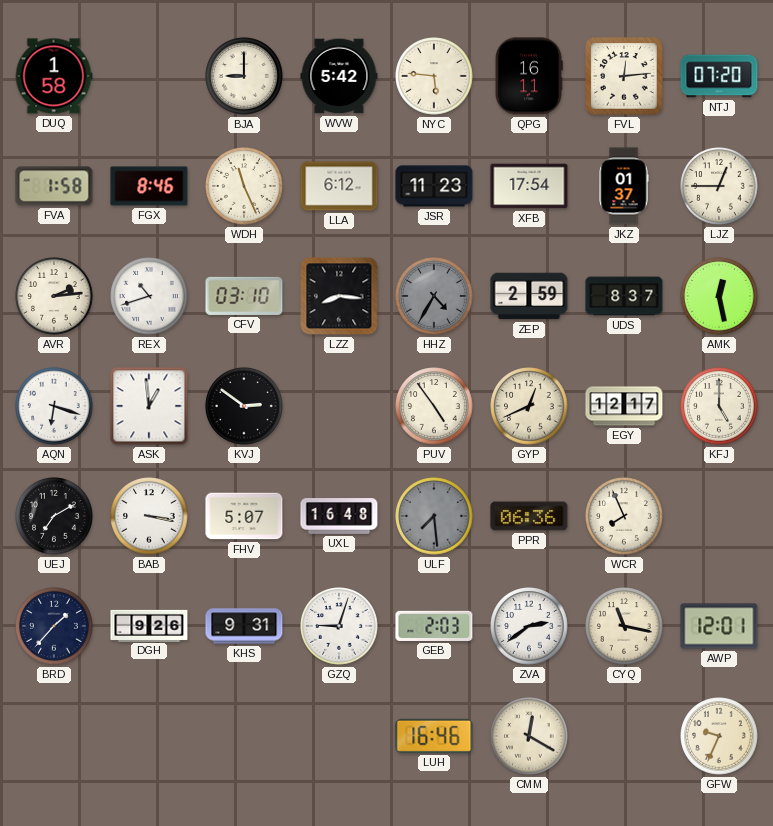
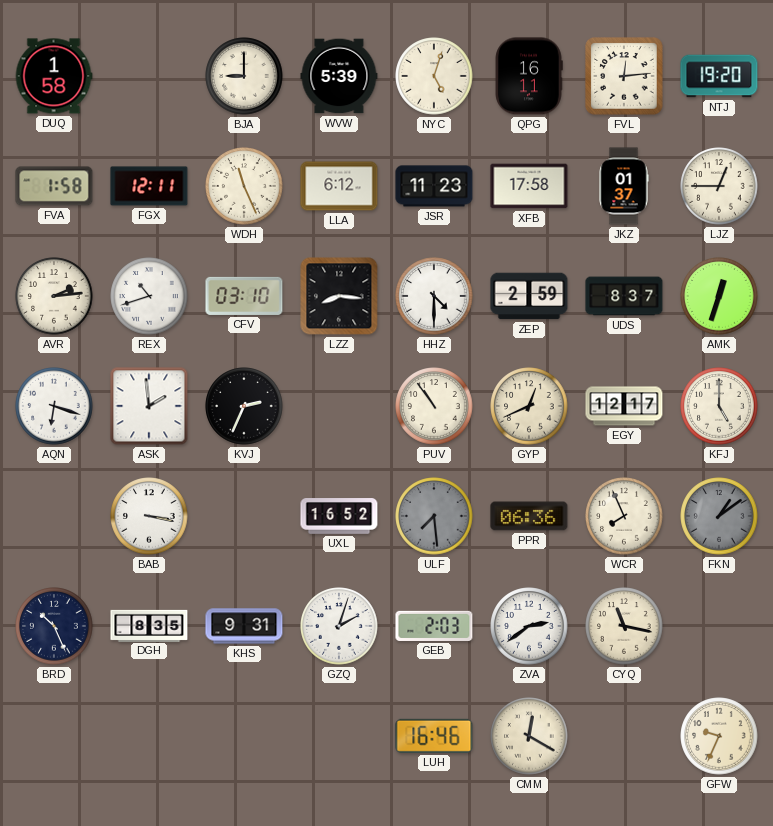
WVW: 5:42 -> 5:39
NYC: 5:46 -> 5:03
NTJ: 07:20 -> 19:20
FGX: 8:46 -> 12:11
XFB: 17:54 -> 17:58
HHZ: 4:35 -> 4:30
HHZ dial: grey -> white
AMK: 12:28 -> 12:33
ASK: 12:59 -> 1:59
KVJ: 2:51 -> 2:34
PUV: 4:54 -> 10:54
UEJ: 7:10 -> none
FHV: 5:07 -> none
UXL: 16:48 -> 16:52
FKN: none -> 1:09
BRD: 1:37 -> 10:26
DGH: 9:26 -> 8:35
GZQ: 9:03 -> 2:03
AWP: 12:01 -> none
